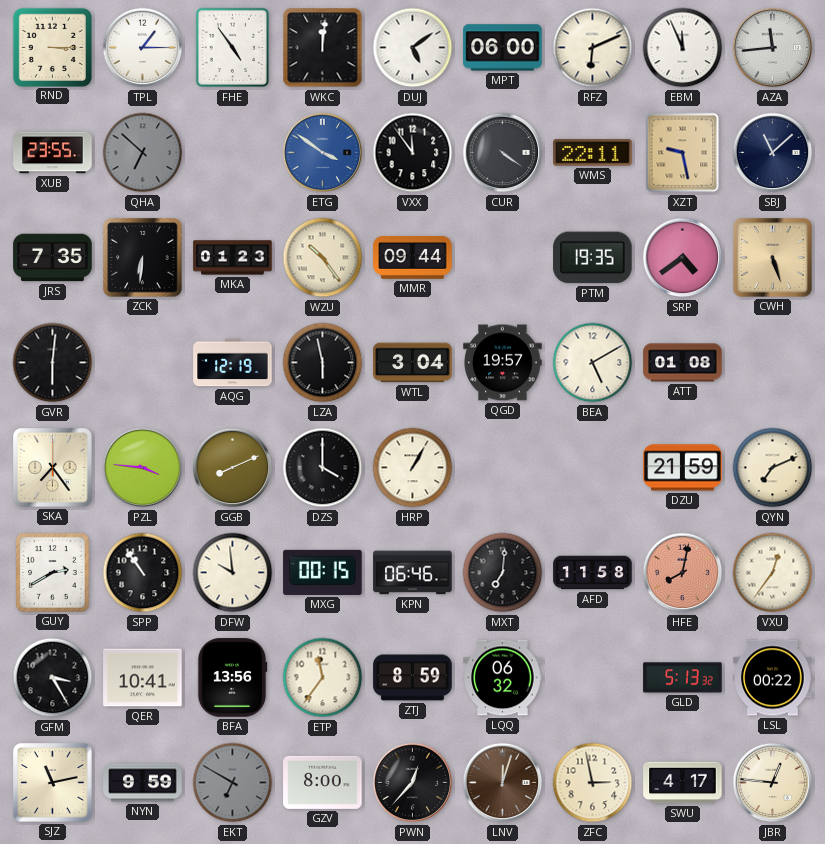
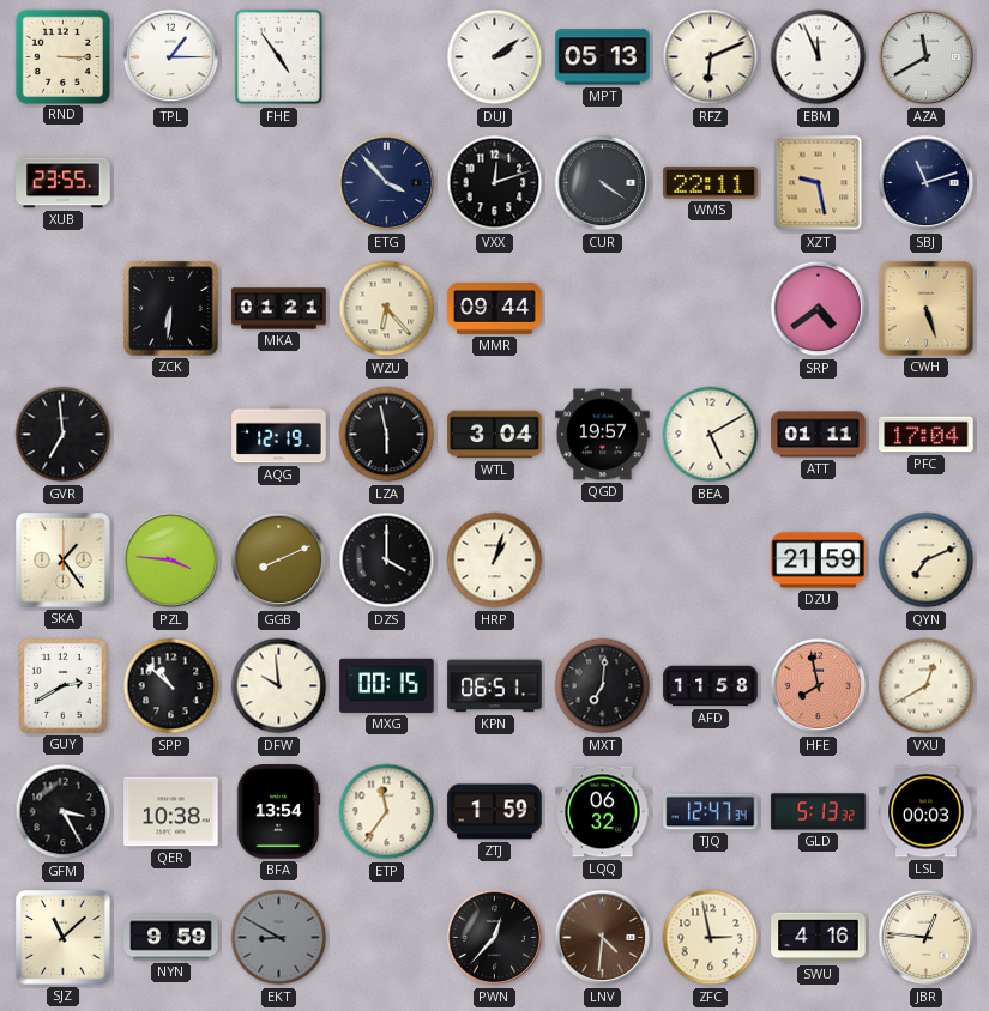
WKC: 12:01 -> none
DUJ: 5:09 -> 2:09
MPT: 06:00 -> 05:13
AZA: 11:44 -> 11:40
QHA: 6:52 -> none
ETG: 3:51 -> 3:53
ETG dial: blue -> navy
VXX: 11:54 -> 12:12
SBJ: 11:08 -> 11:12
JRS: 7:35 -> none
MKA: 01:23 -> 01:21
WZU: 10:24 -> 6:23
PTM: 19:35 -> none
GVR: 6:01 -> 6:59
ATT: 01:08 -> 01:11
PFC: none -> 17:04
SKA: 7:24 -> 1:24
HRP: 1:05 -> 1:03
SPP: 10:54 -> 10:52
KPN: 06:46 -> 06:51
HFE: 8:02 -> 7:58
VXU: 12:36 -> 12:40
QER: 10:41 -> 10:38
BFA: 13:56 -> 13:54
ZTJ: 8:59 -> 1:59
TJQ: none -> 12:47
LSL: 00:22 -> 00:03
SJZ: 11:13 -> 11:08
EKT: 6:50 -> 8:50
GZV: 8:00 -> none
LNV: 12:03 -> 4:31
SWU: 4:17 -> 4:16
